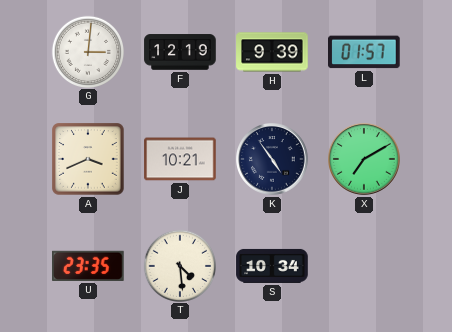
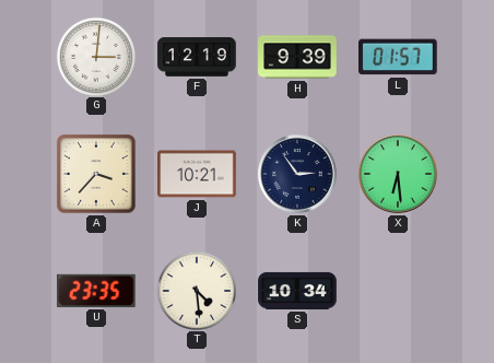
A: 3:41 -> 3:37
K: 4:54 -> 2:54
X: 7:10 -> 6:29
